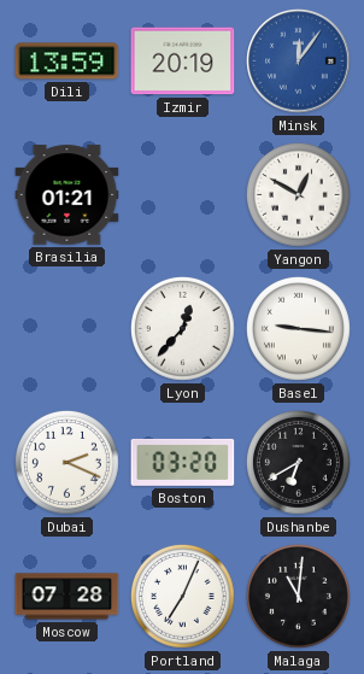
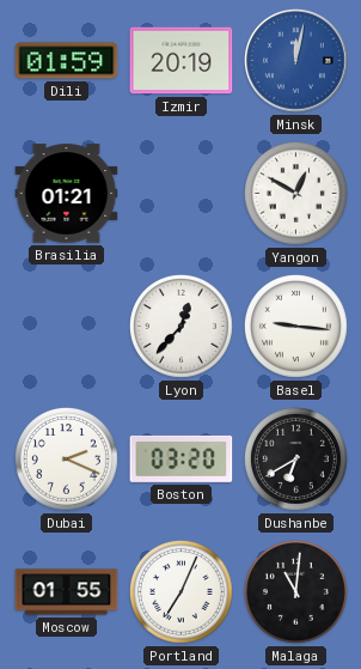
Dili: 13:59 -> 01:59
Minsk: 12:06 -> 12:02
Moscow: 07:28 -> 01:55
